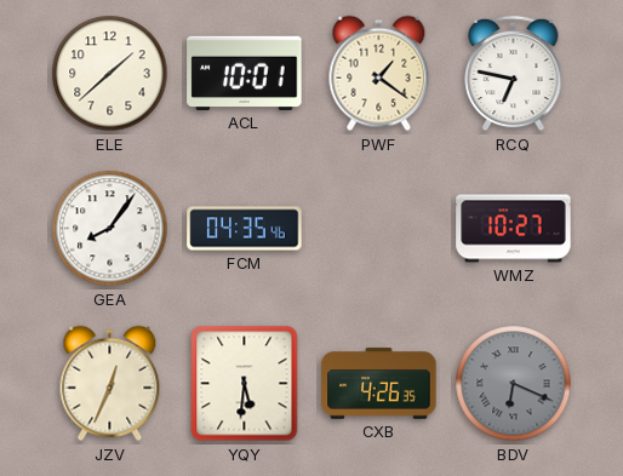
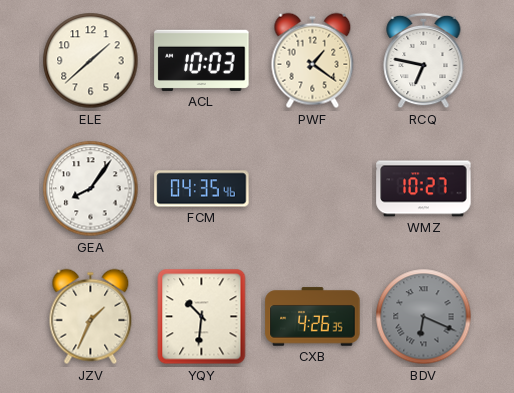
ACL: 10:01 -> 10:03
JZV: 12:34 -> 1:34
YQY: 5:31 -> 10:31
